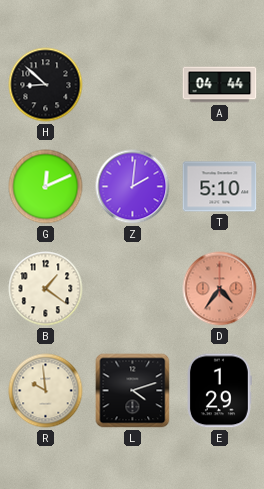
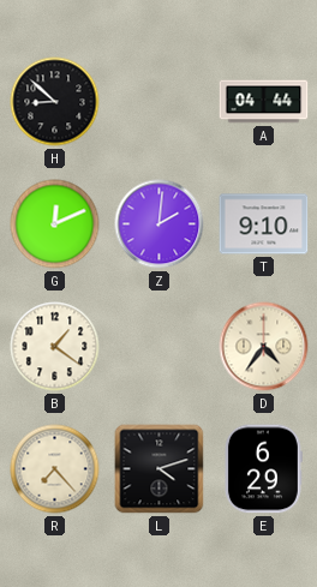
T: 5:10 -> 9:10
D dial: salmon -> cream
R: 9:59 -> 7:23
E: 1:29 -> 6:29
